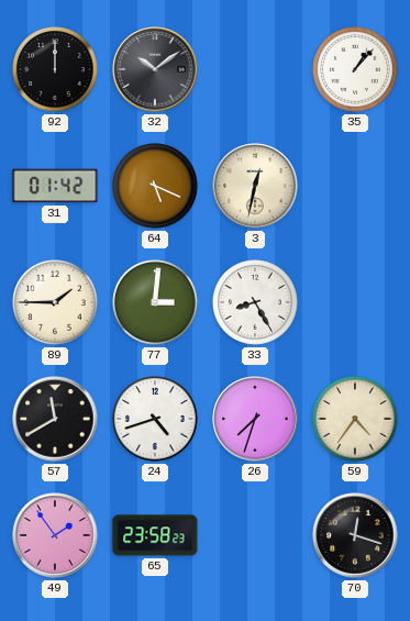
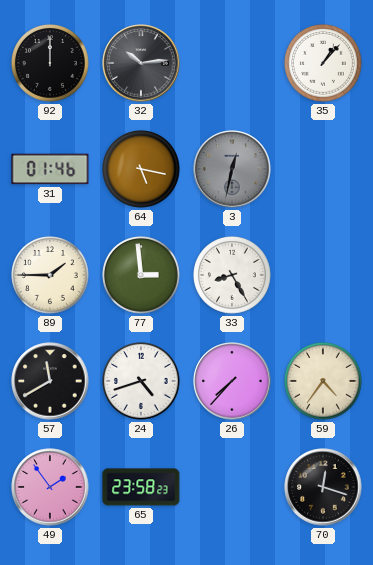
32: 10:09 -> 10:14
31: 01:42 -> 01:46
64: 5:19 -> 5:17
3 dial: cream -> grey
77: 3:01 -> 2:59
26: 7:33 -> 7:37
